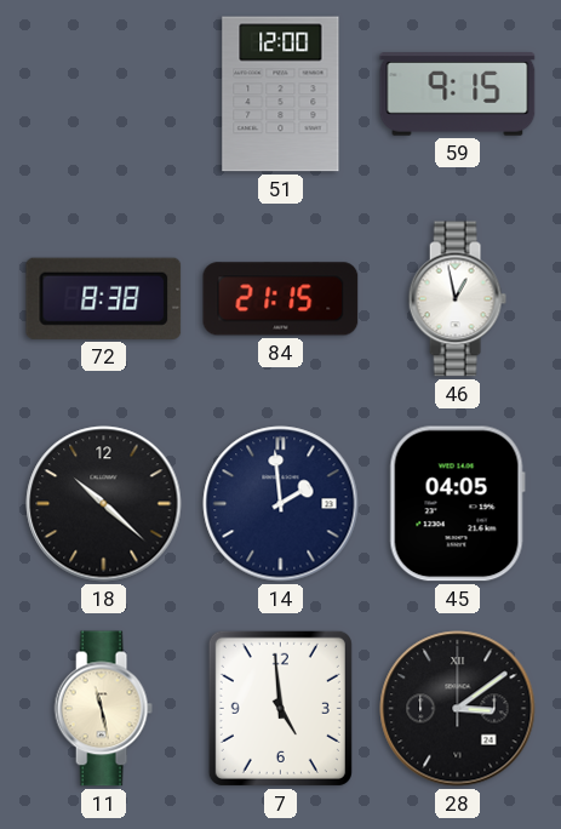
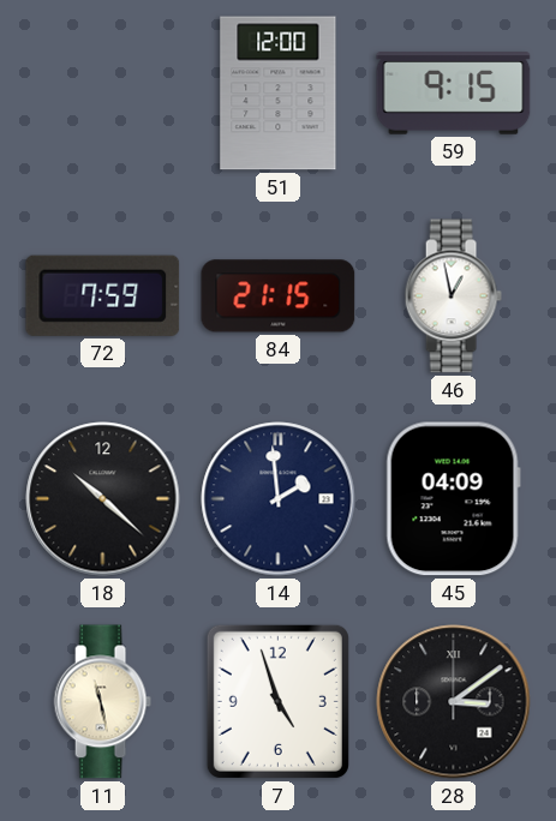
72: 8:38 -> 7:59
45: 04:05 -> 04:09
7: 4:59 -> 4:57
